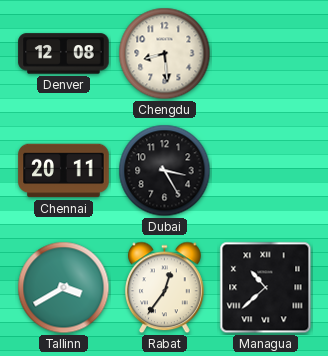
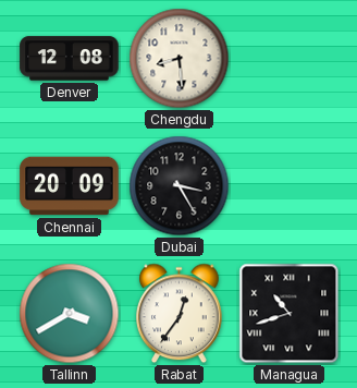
Chennai: 20:11 -> 20:09
Managua: 10:38 -> 10:42
